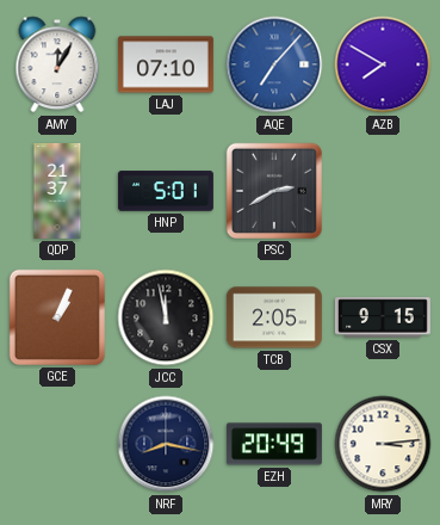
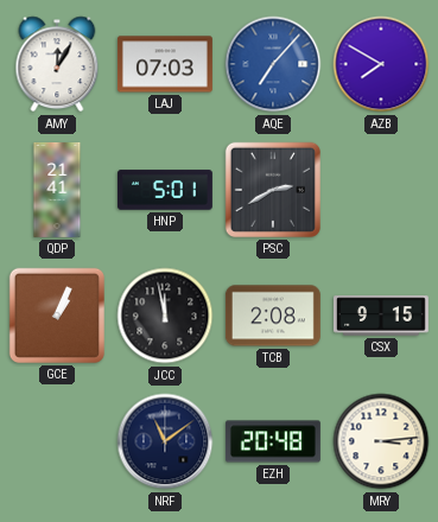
LAJ: 07:10 -> 07:03
QDP: 21:37 -> 21:41
TCB: 2:05 -> 2:08
NRF: 8:17 -> 11:09
EZH: 20:49 -> 20:48
